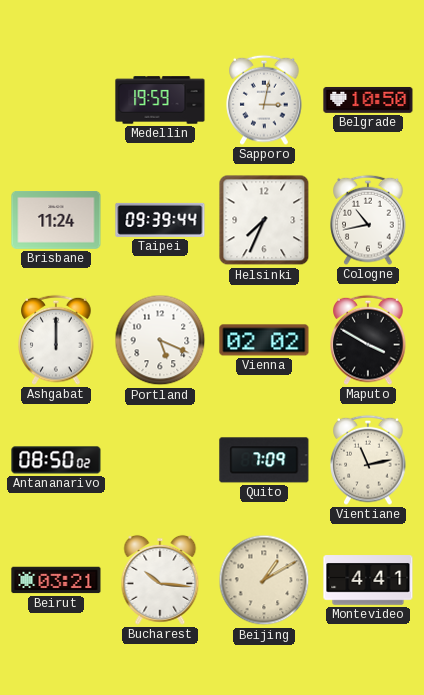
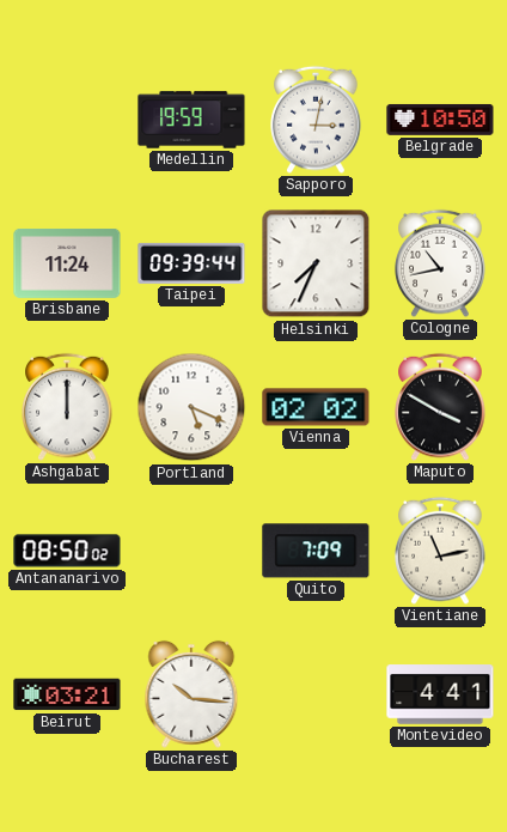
Beijing: 1:10 -> none
